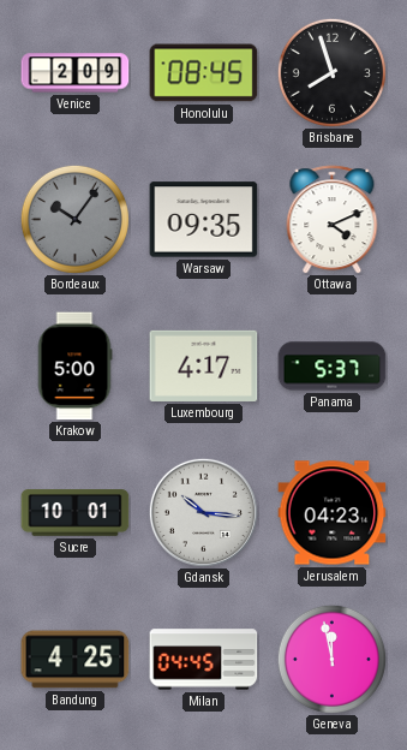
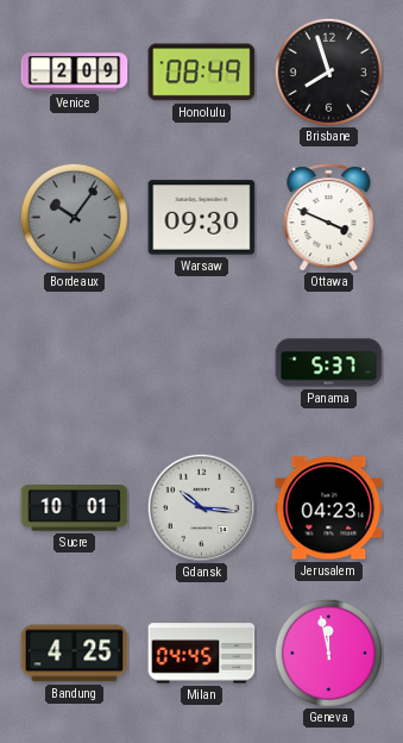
Honolulu: 08:45 -> 08:49
Warsaw: 09:35 -> 09:30
Ottawa: 4:11 -> 3:49
Krakow: 5:00 -> none
Luxembourg: 4:17 -> none
